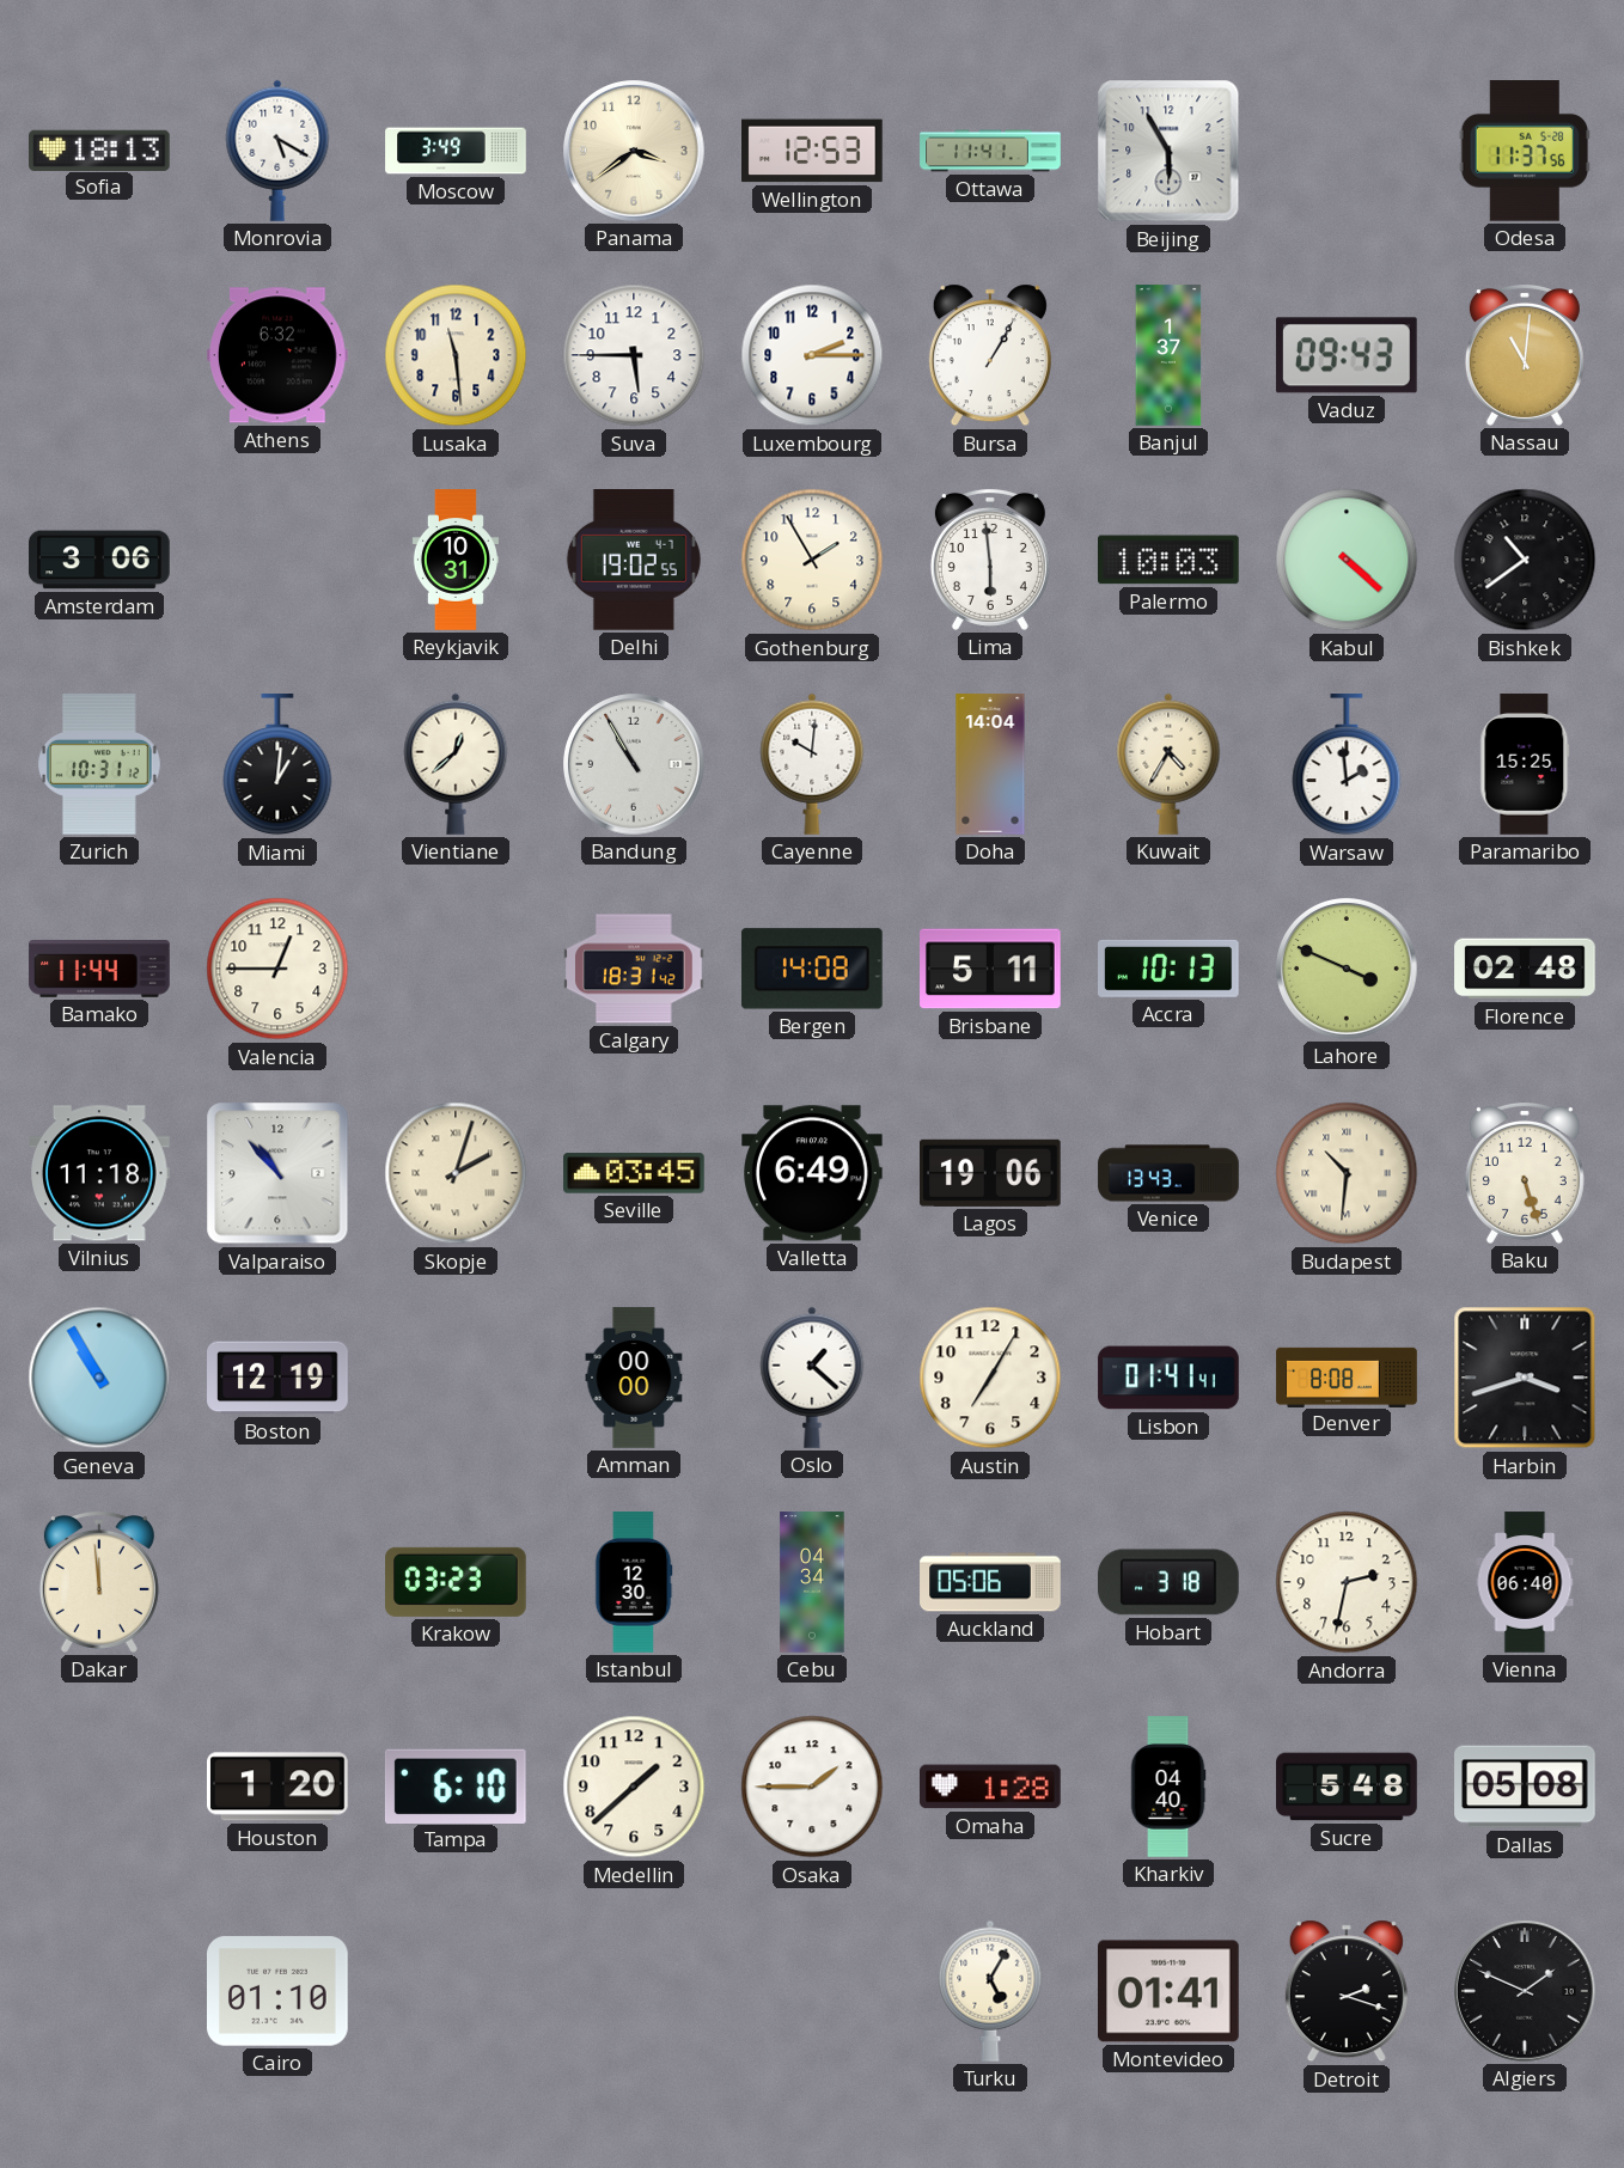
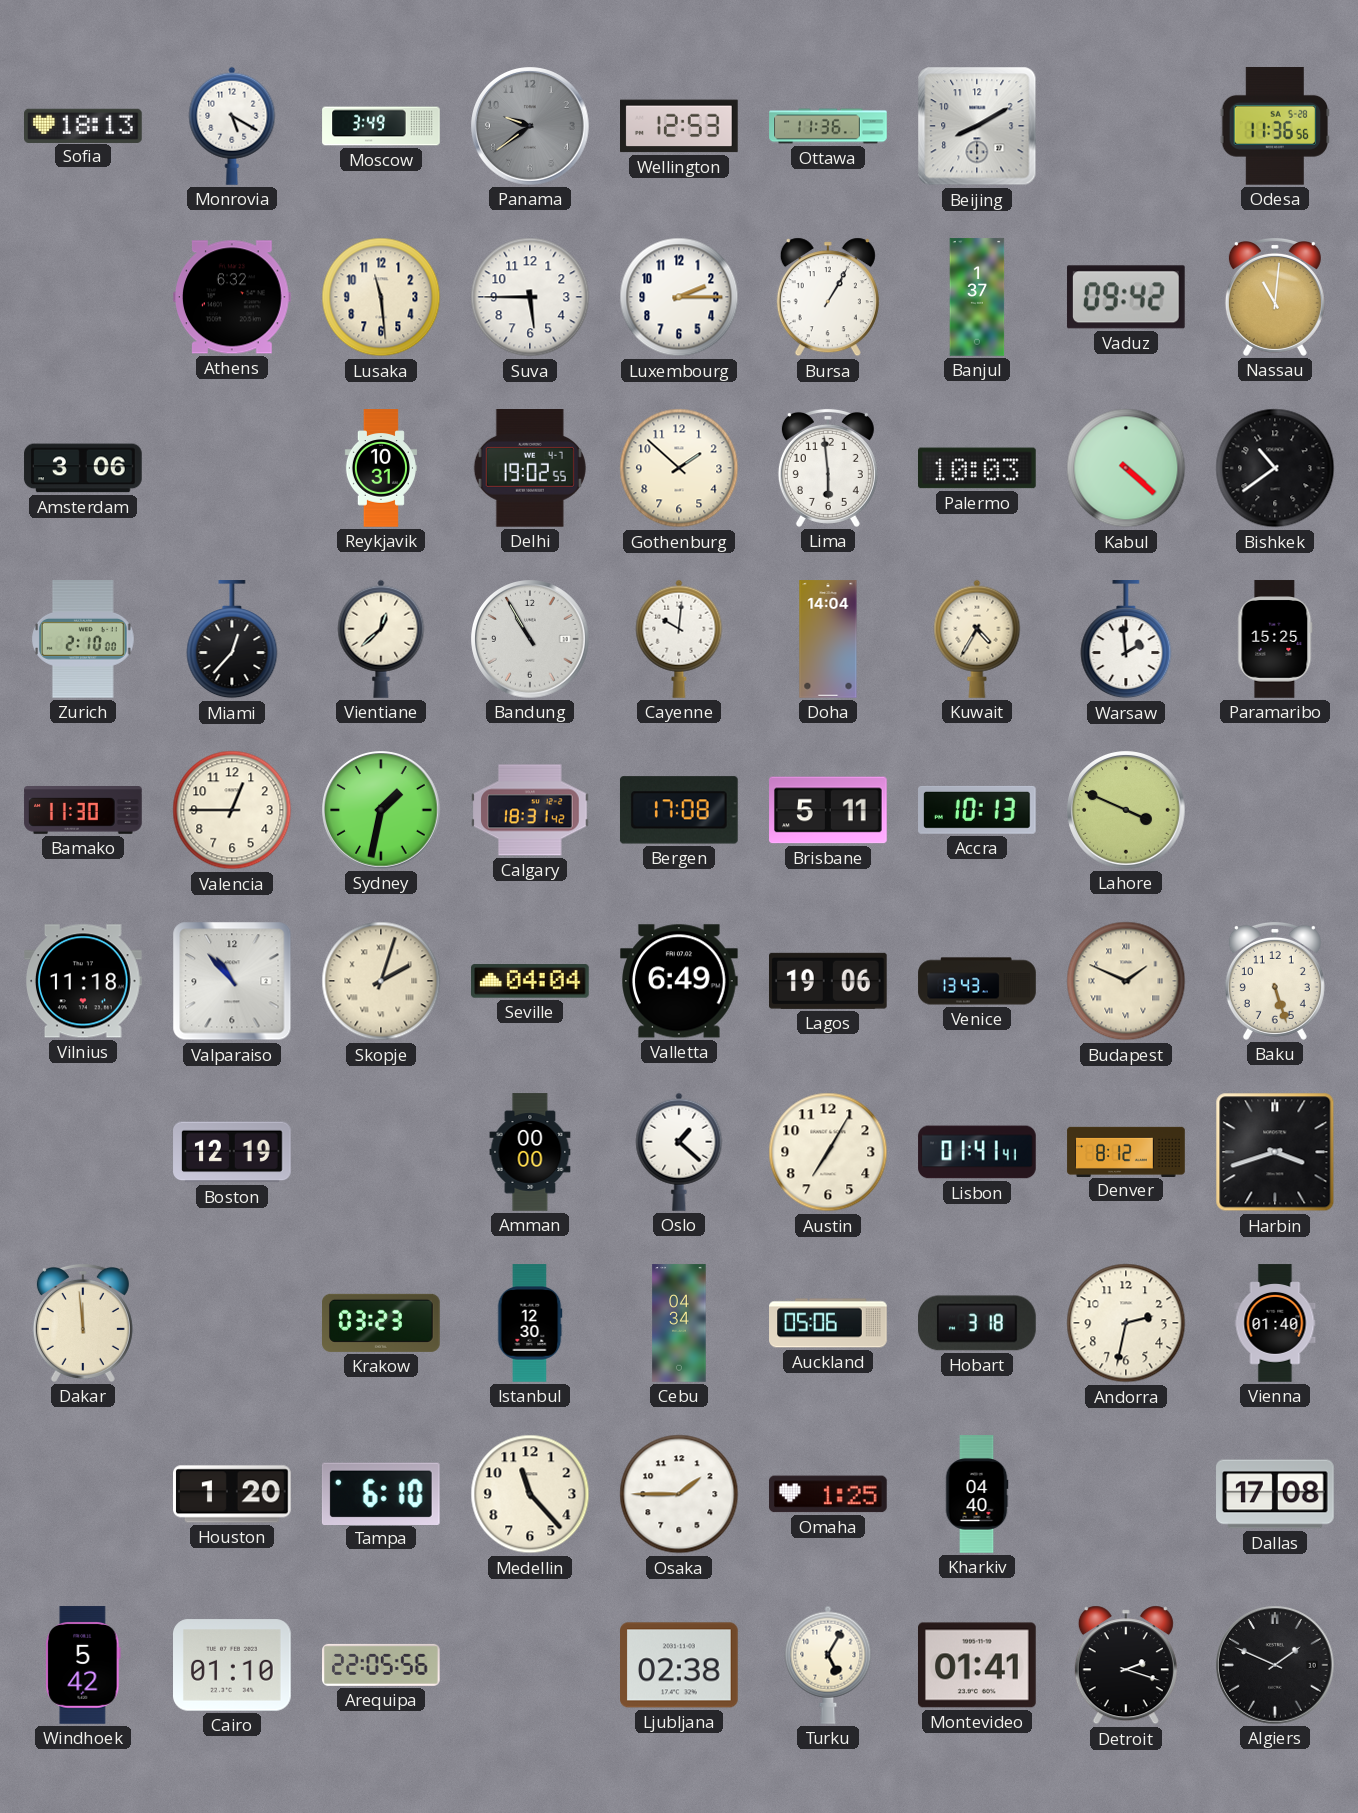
Panama: 3:39 -> 9:39
Panama dial: cream -> grey
Ottawa: 11:41 -> 11:36
Beijing: 5:55 -> 8:10
Odesa: 11:37 -> 11:36
Vaduz: 09:43 -> 09:42
Gothenburg: 1:55 -> 1:52
Zurich: 10:31 -> 2:10
Miami: 1:01 -> 12:37
Bamako: 11:44 -> 11:30
Sydney: none -> 1:32
Bergen: 14:08 -> 17:08
Florence: 02:48 -> none
Seville: 03:45 -> 04:04
Budapest: 10:31 -> 1:49
Geneva: 10:55 -> none
Denver: 8:08 -> 8:12
Vienna: 06:40 -> 01:40
Medellin: 1:38 -> 11:23
Omaha: 1:28 -> 1:25
Sucre: 5:48 -> none
Dallas: 05:08 -> 17:08
Windhoek: none -> 5:42
Arequipa: none -> 22:05
Ljubljana: none -> 02:38
